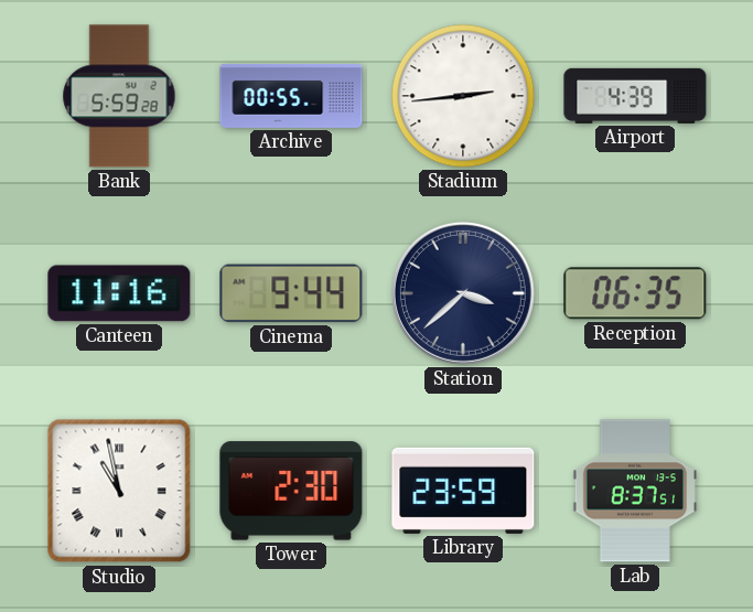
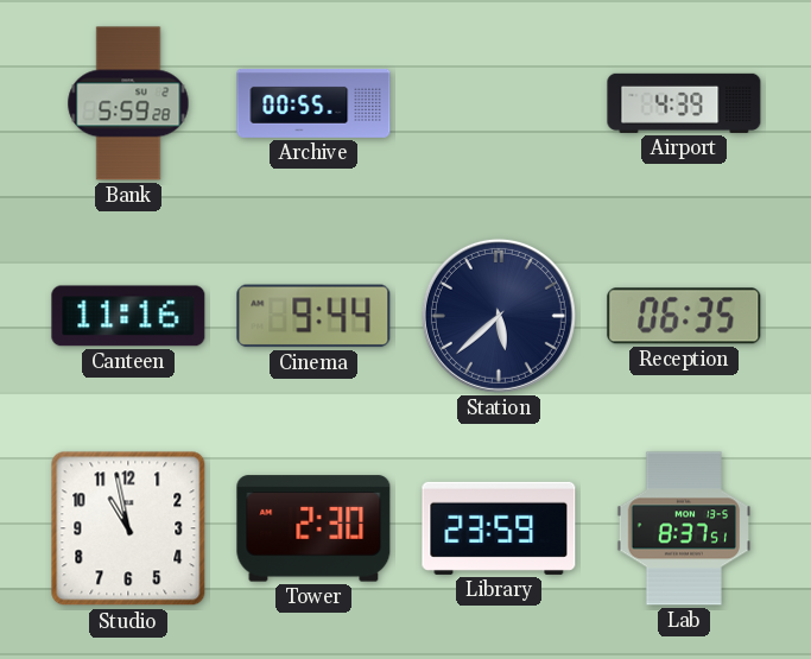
Stadium: 2:44 -> none
Station: 3:38 -> 5:38
Studio numerals: Roman -> Arabic
